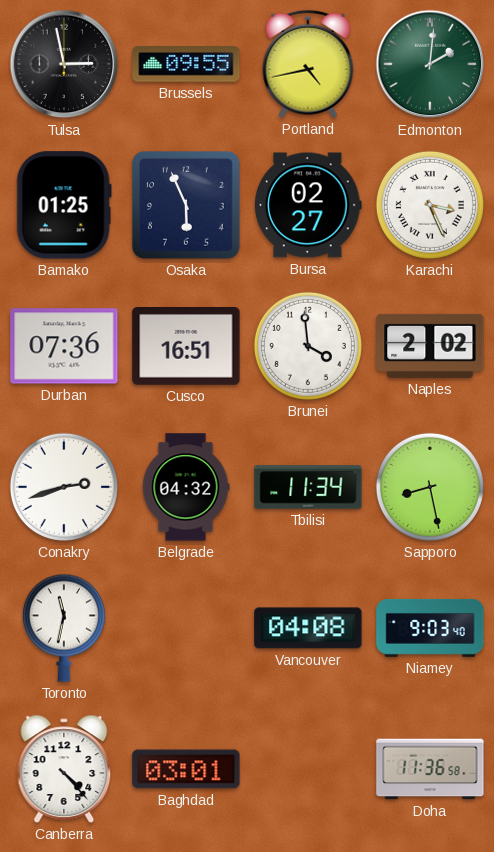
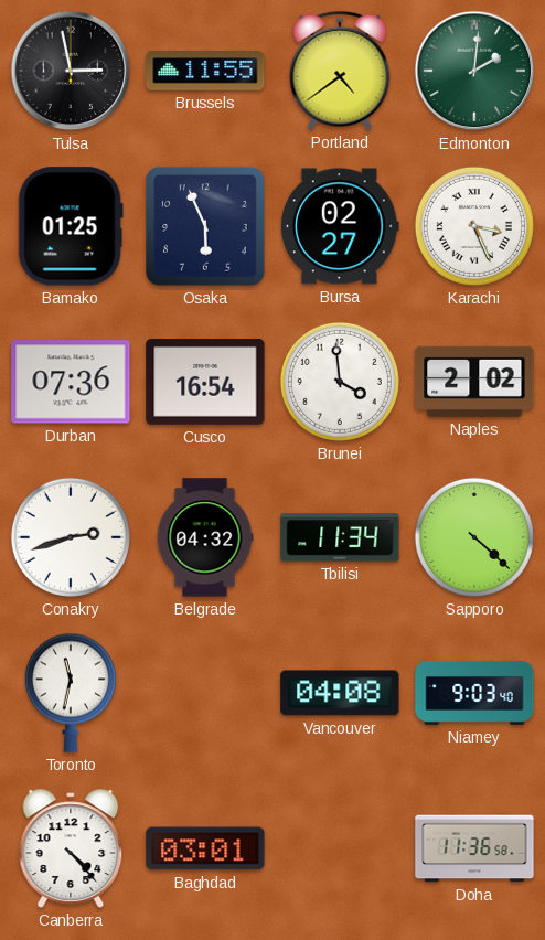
Brussels: 09:55 -> 11:55
Portland: 4:43 -> 4:39
Cusco: 16:51 -> 16:54
Sapporo: 8:28 -> 4:22
